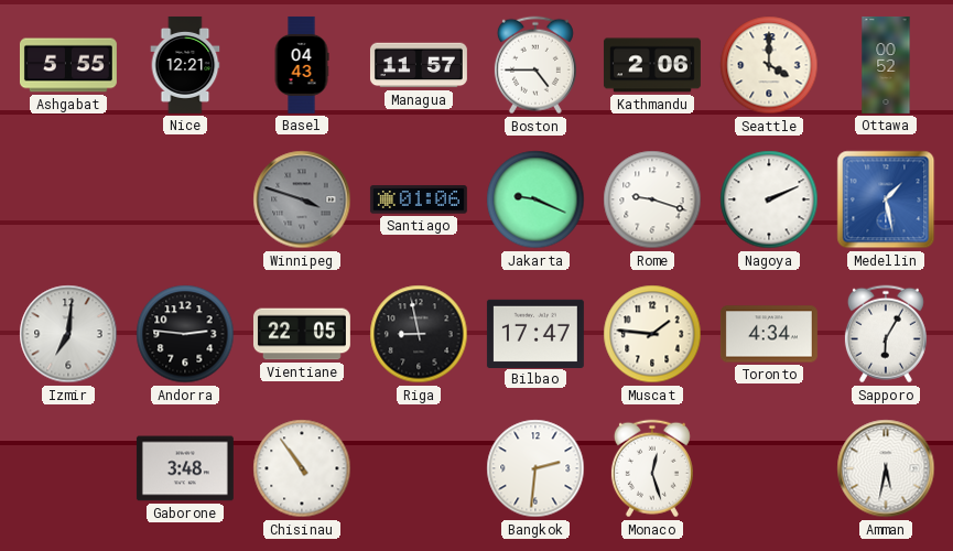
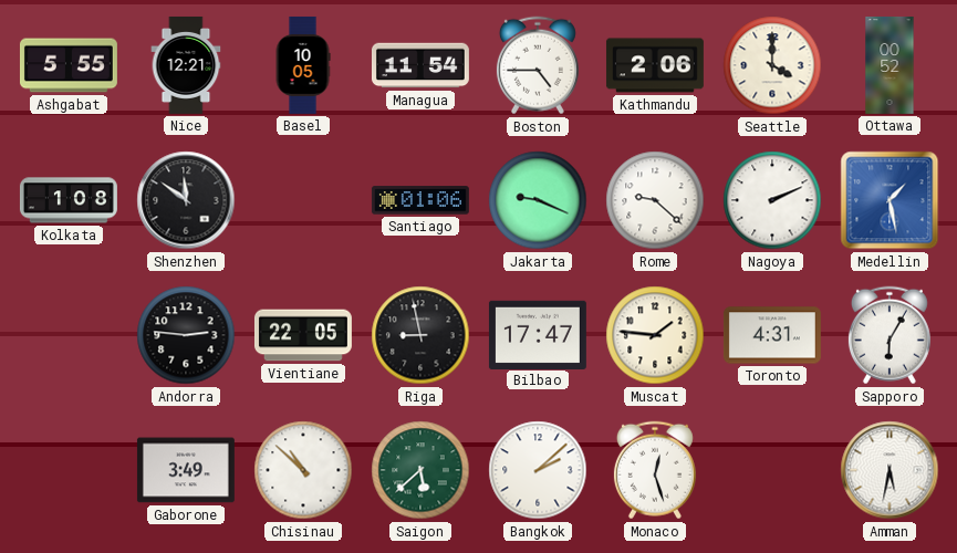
Basel: 04:43 -> 10:05
Managua: 11:57 -> 11:54
Kolkata: none -> 1:08
Shenzhen: none -> 11:51
Winnipeg: 3:48 -> none
Rome: 9:18 -> 9:22
Izmir: 7:01 -> none
Toronto: 4:34 -> 4:31
Gaborone: 3:48 -> 3:49
Chisinau: 10:54 -> 10:52
Saigon: none -> 5:38
Bangkok: 2:31 -> 2:08
